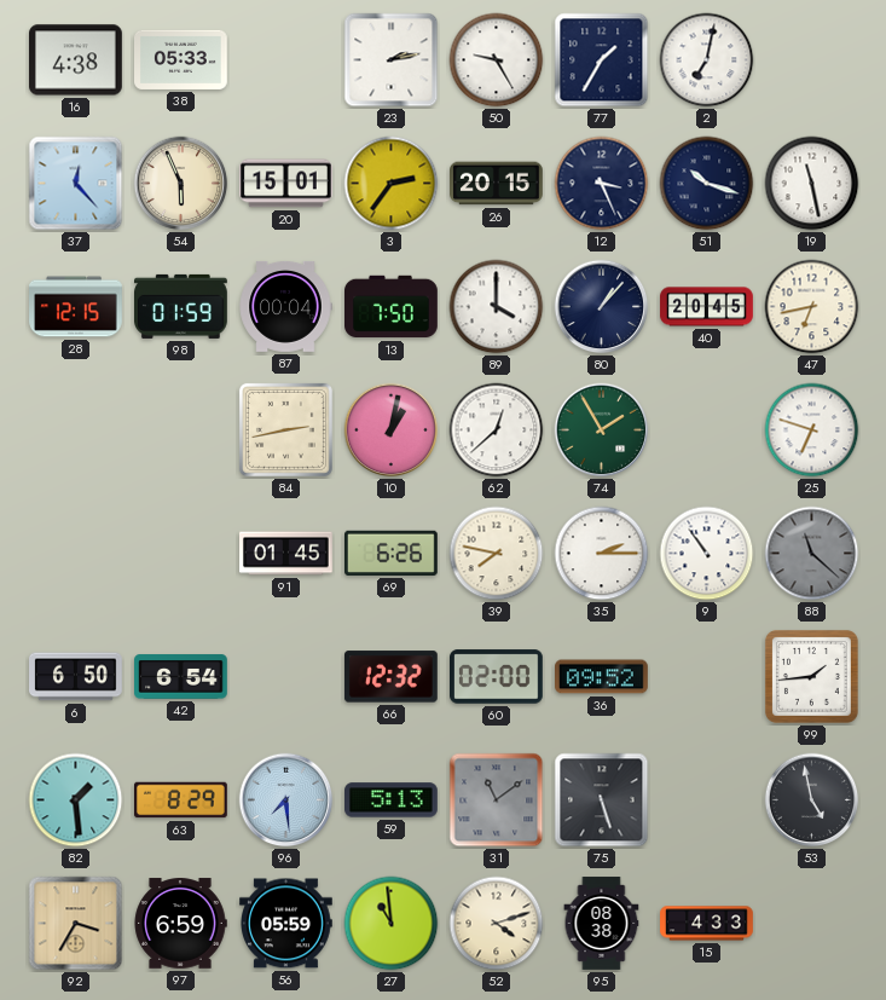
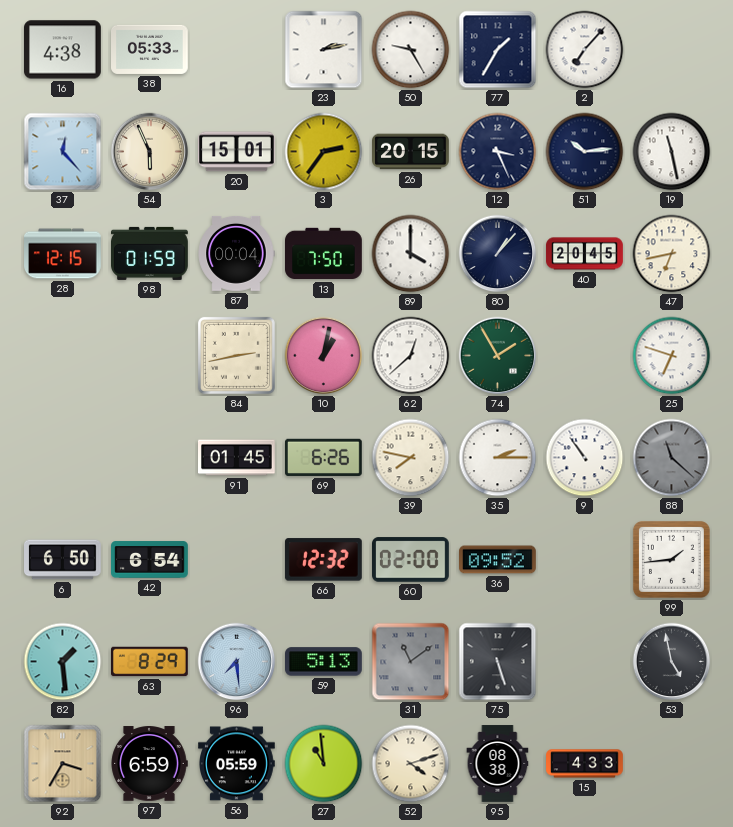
2: 7:02 -> 7:07
51: 10:18 -> 10:14
